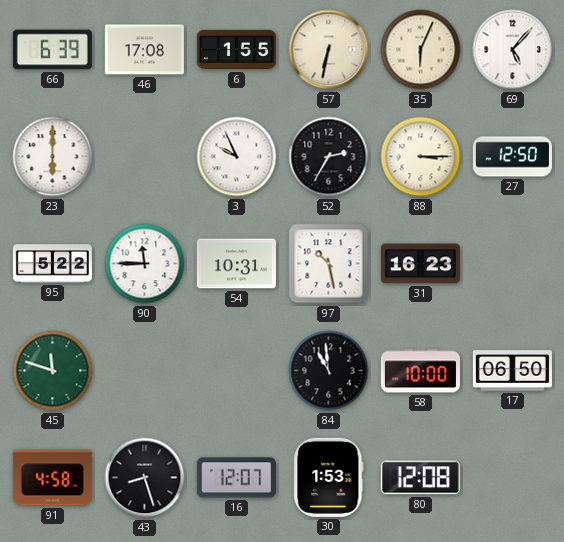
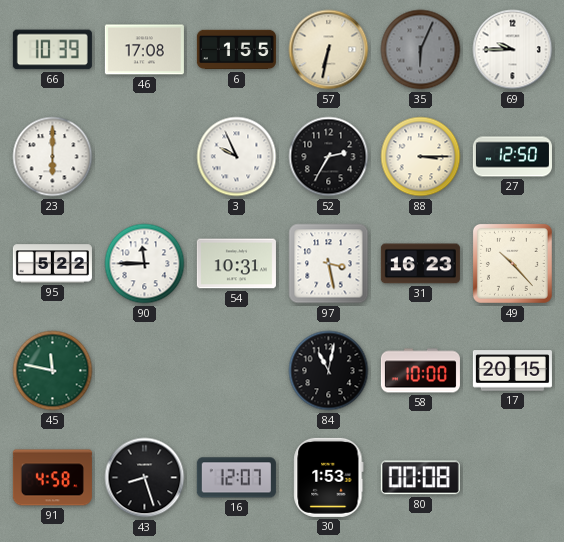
66: 6:39 -> 10:39
35 dial: cream -> grey
69: 5:07 -> 9:45
97: 10:28 -> 3:28
49: none -> 10:23
45: 11:48 -> 11:47
84: 10:59 -> 11:02
17: 06:50 -> 20:15
80: 12:08 -> 00:08
